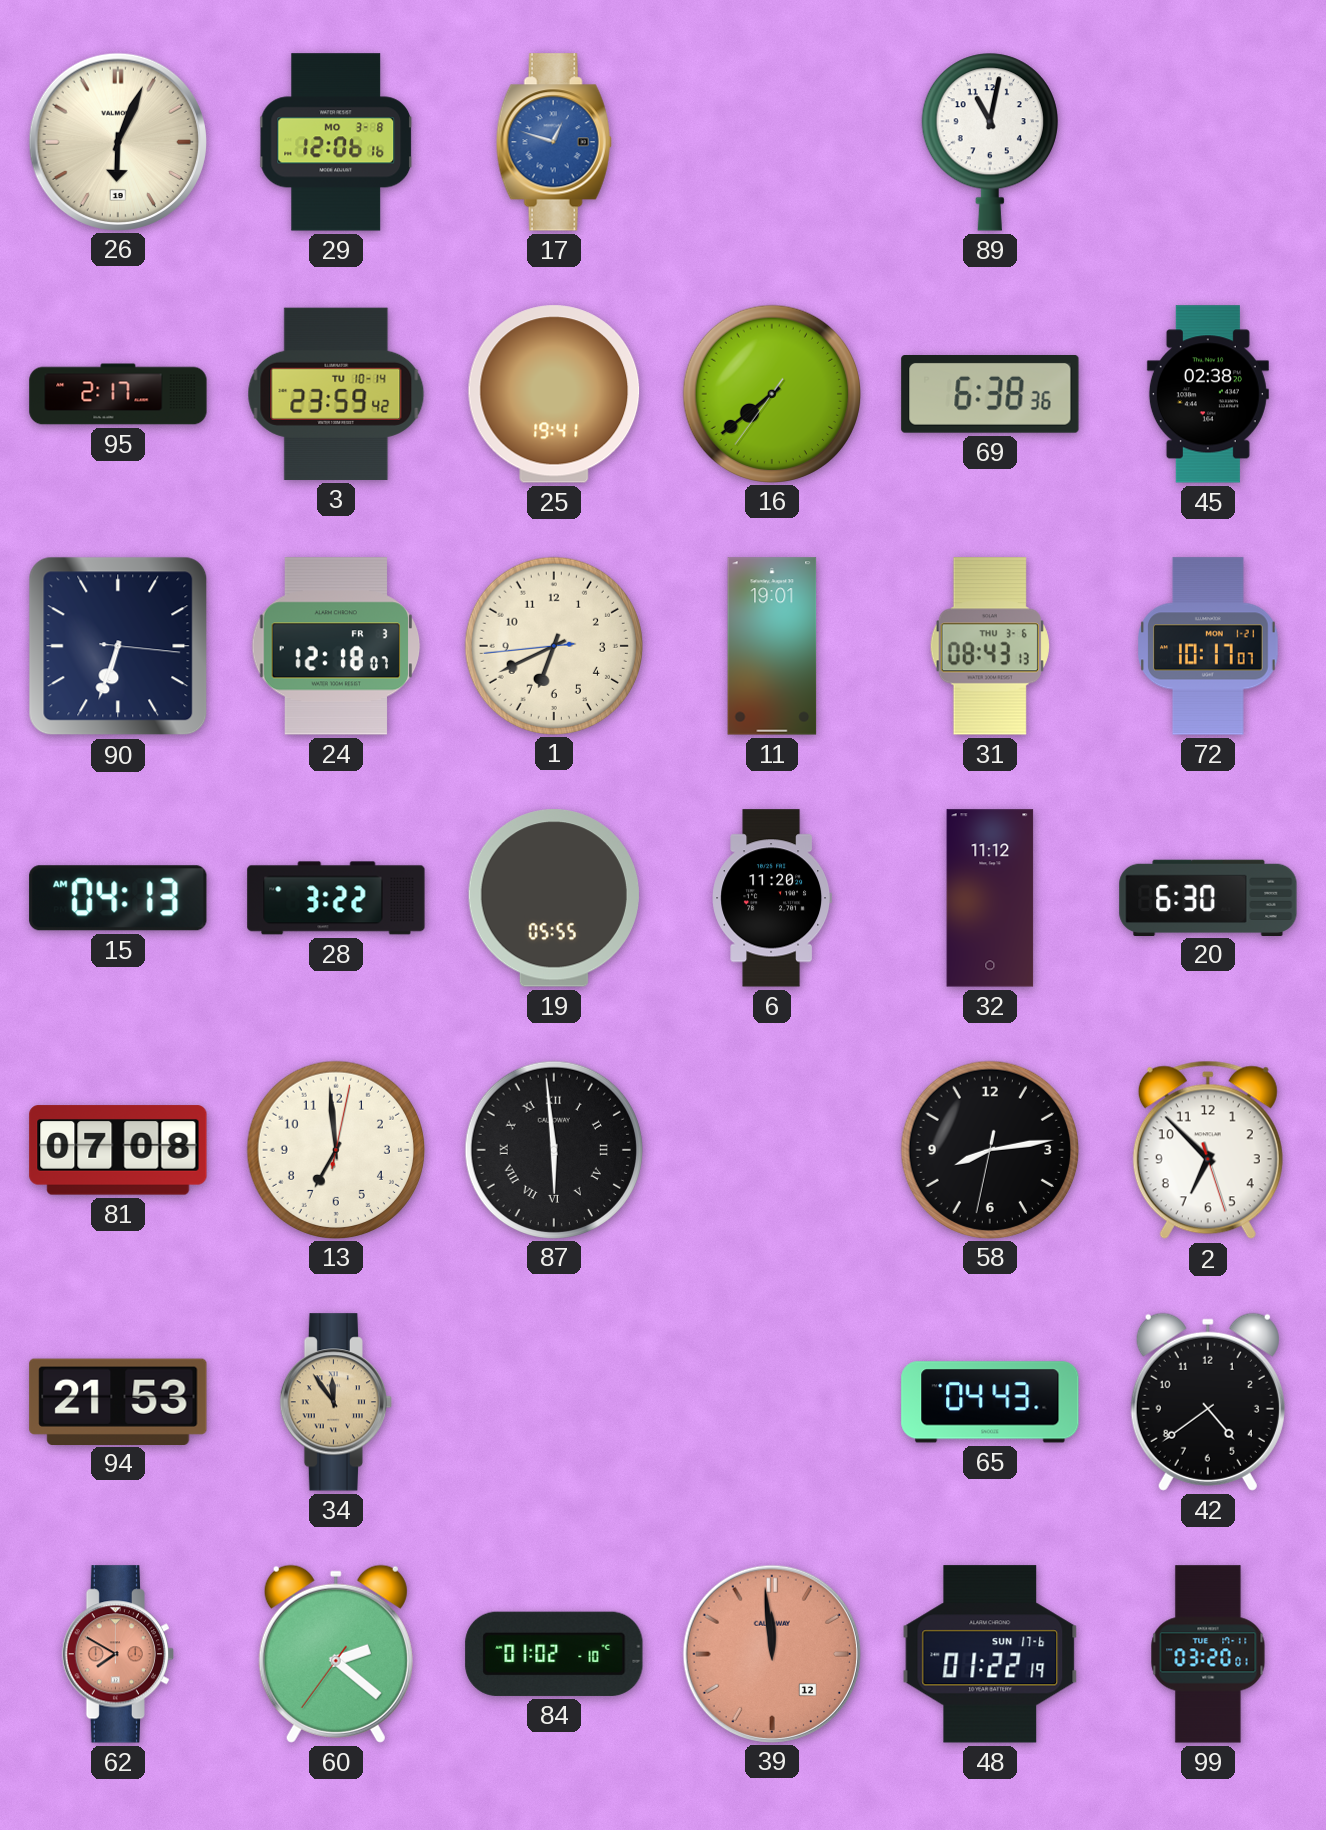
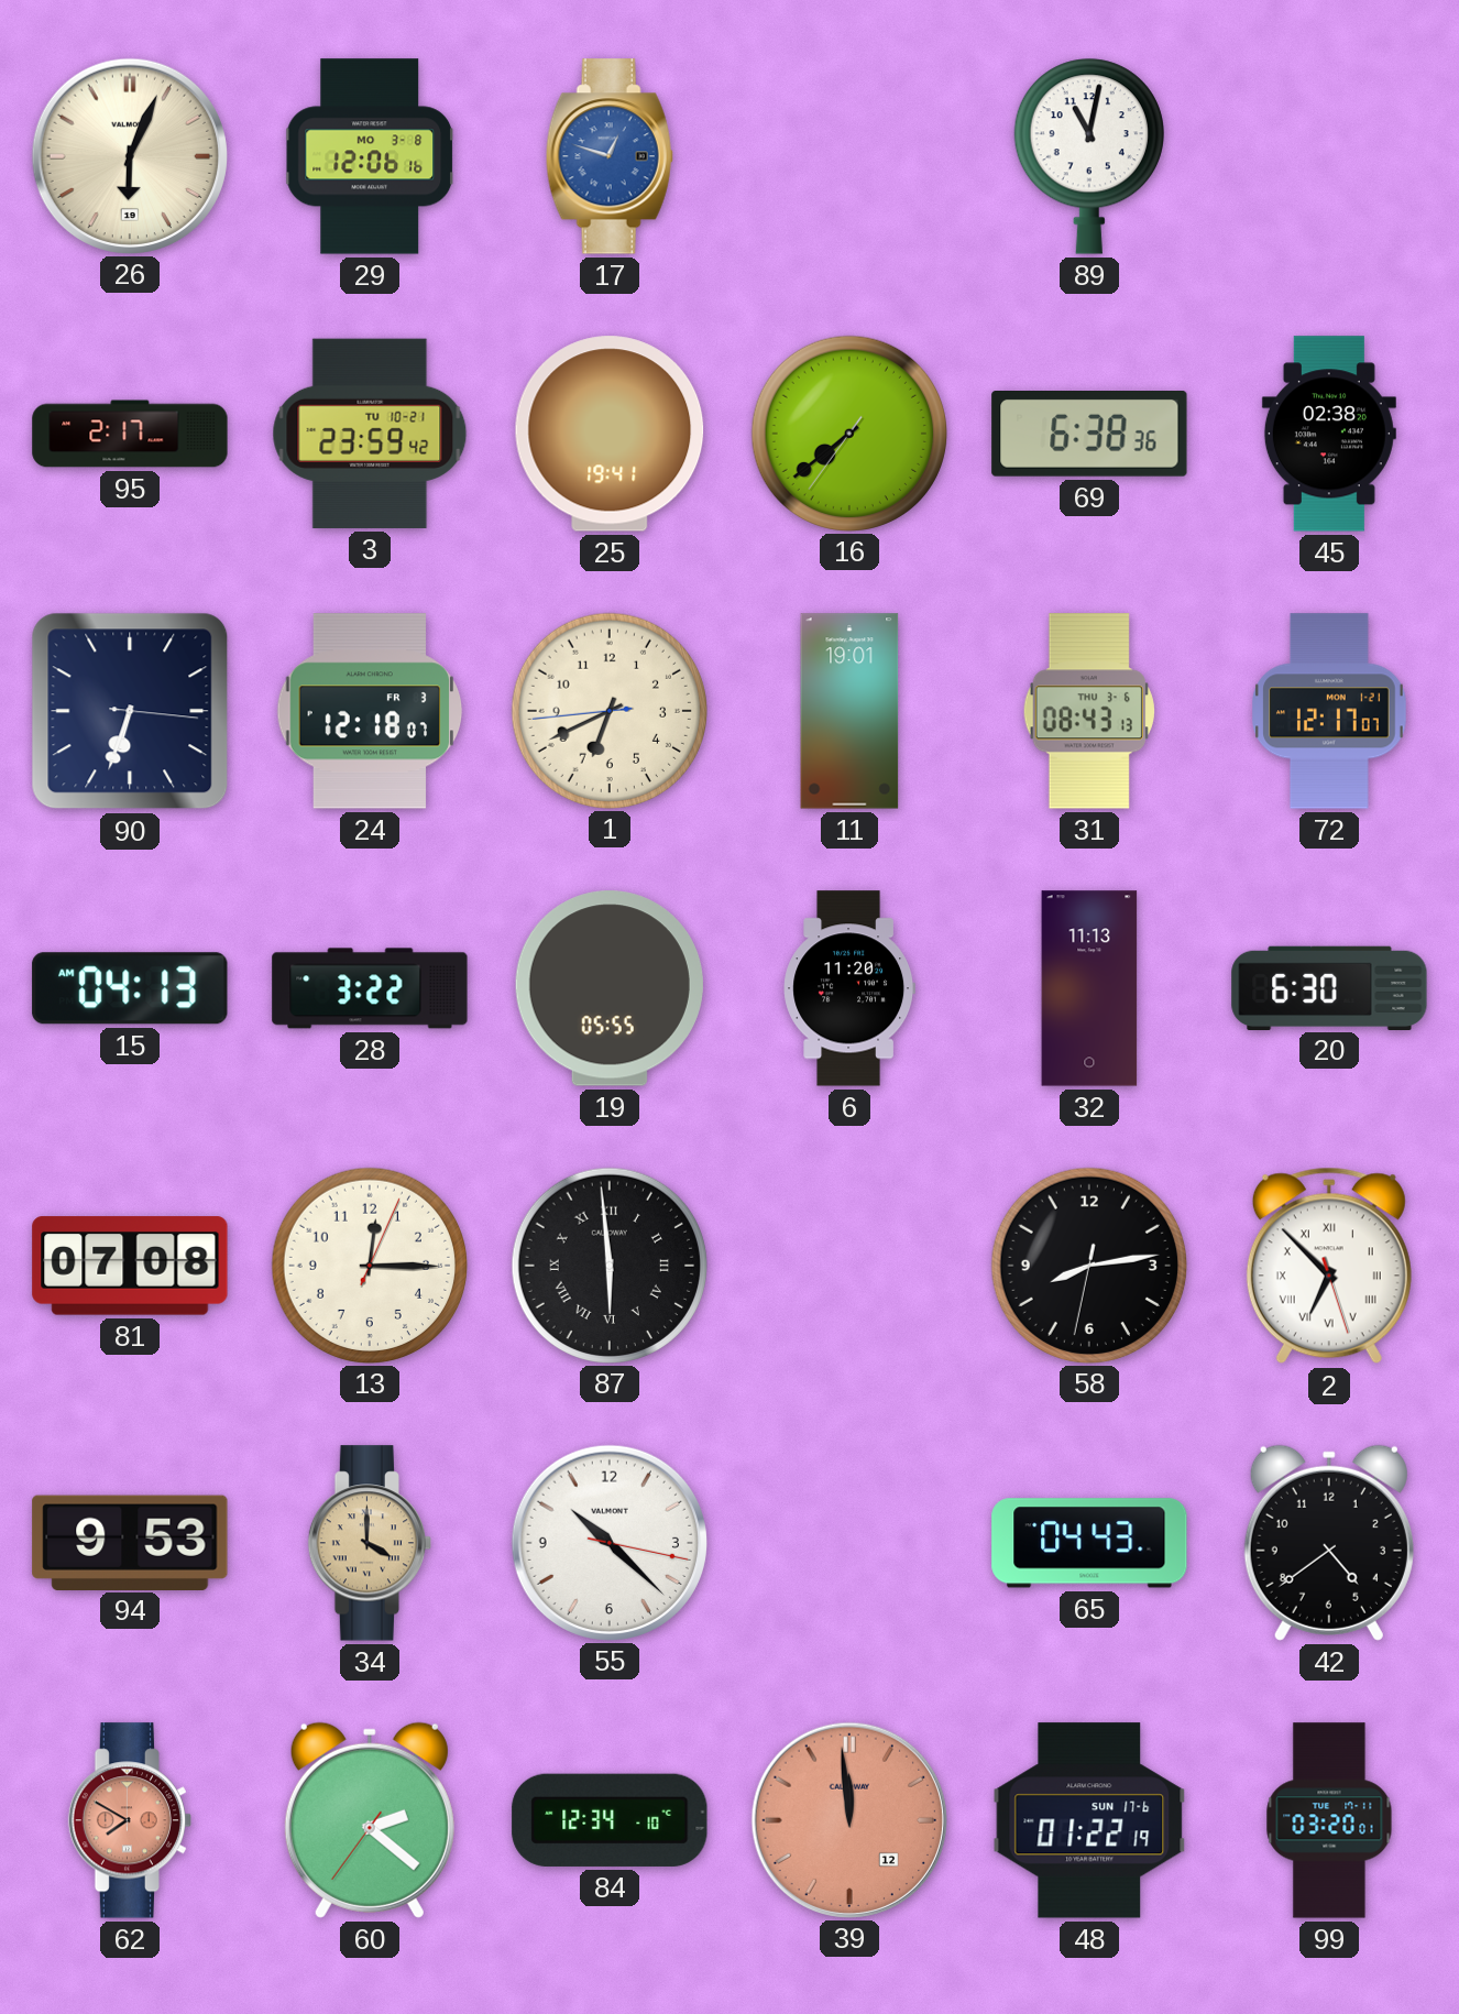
3 date: TU 10-14 -> TU 10-21
72: 10:17 -> 12:17
32: 11:12 -> 11:13
13: 6:59 -> 12:15
2 numerals: Arabic -> Roman
94: 21:53 -> 9:53
34: 11:54 -> 4:00
55: none -> 10:22
84: 01:02 -> 12:34
